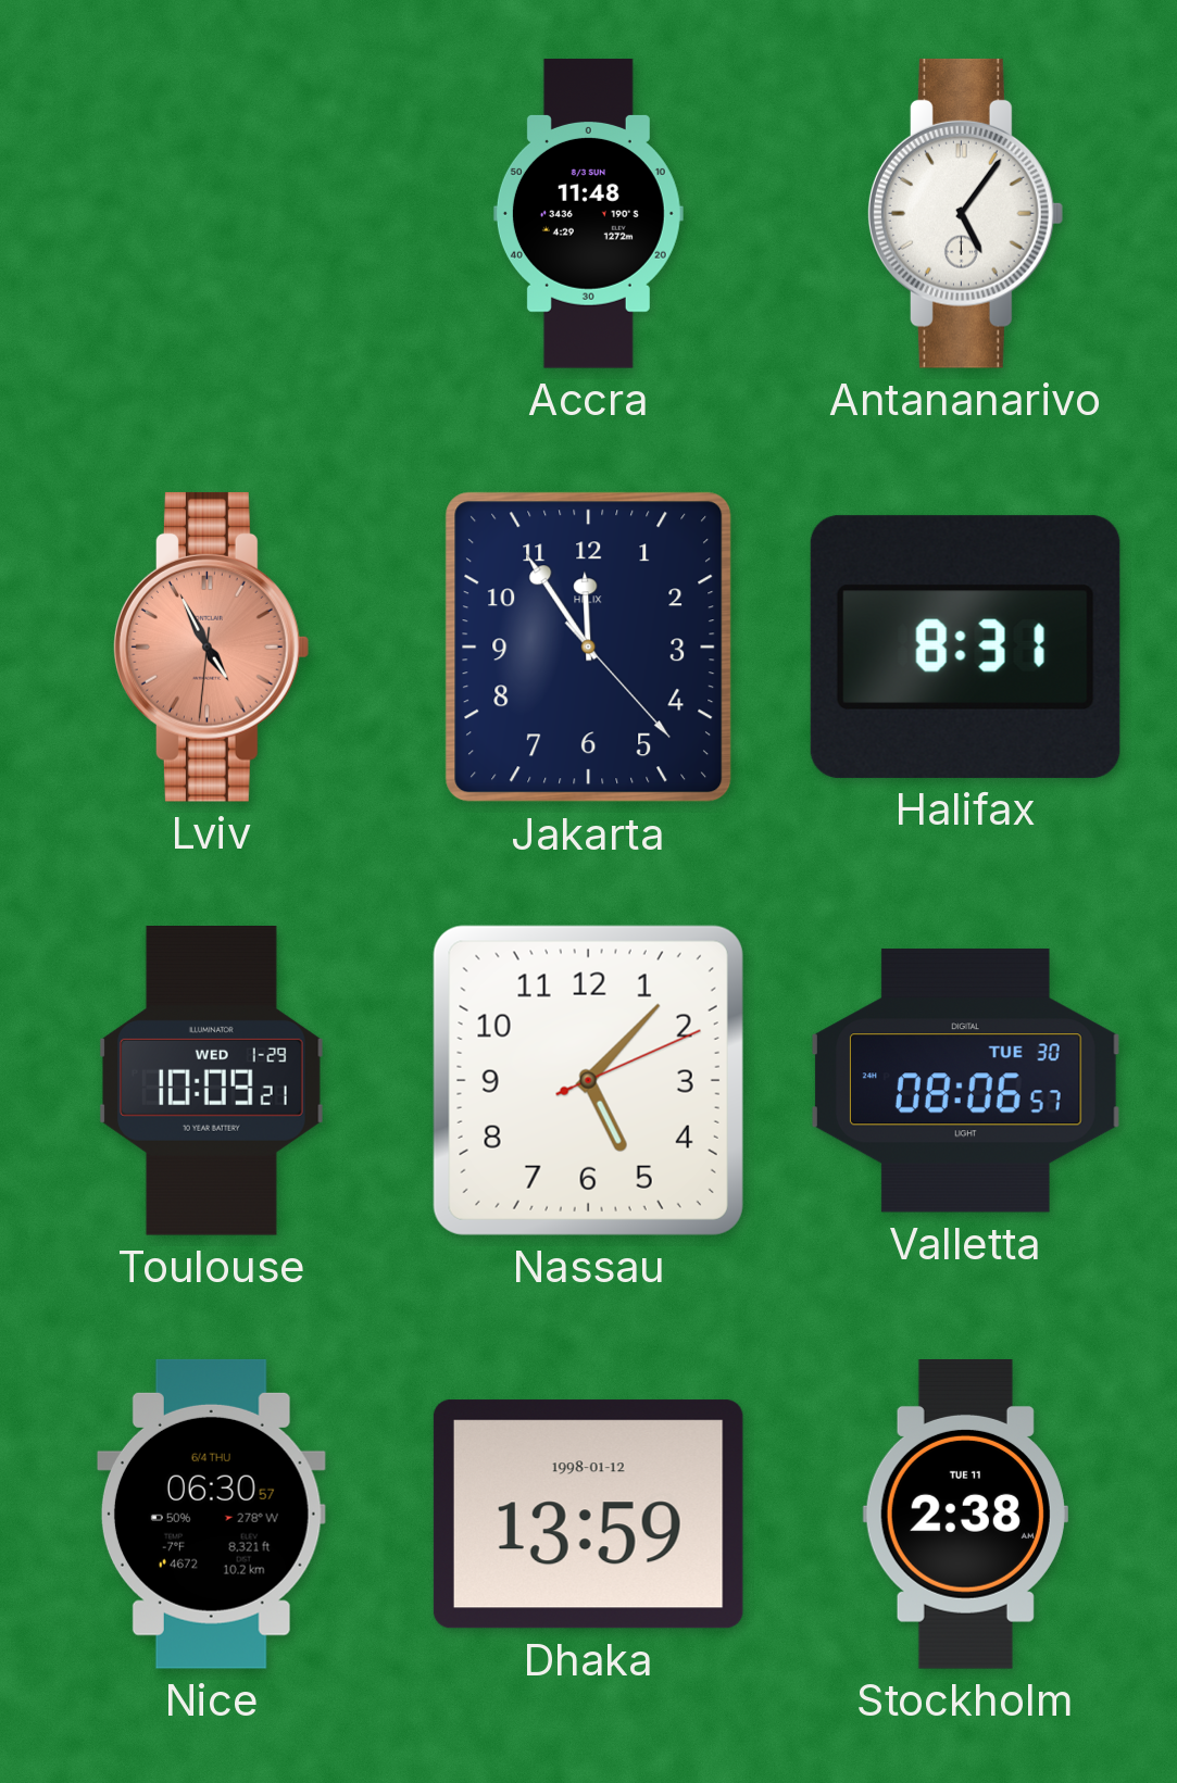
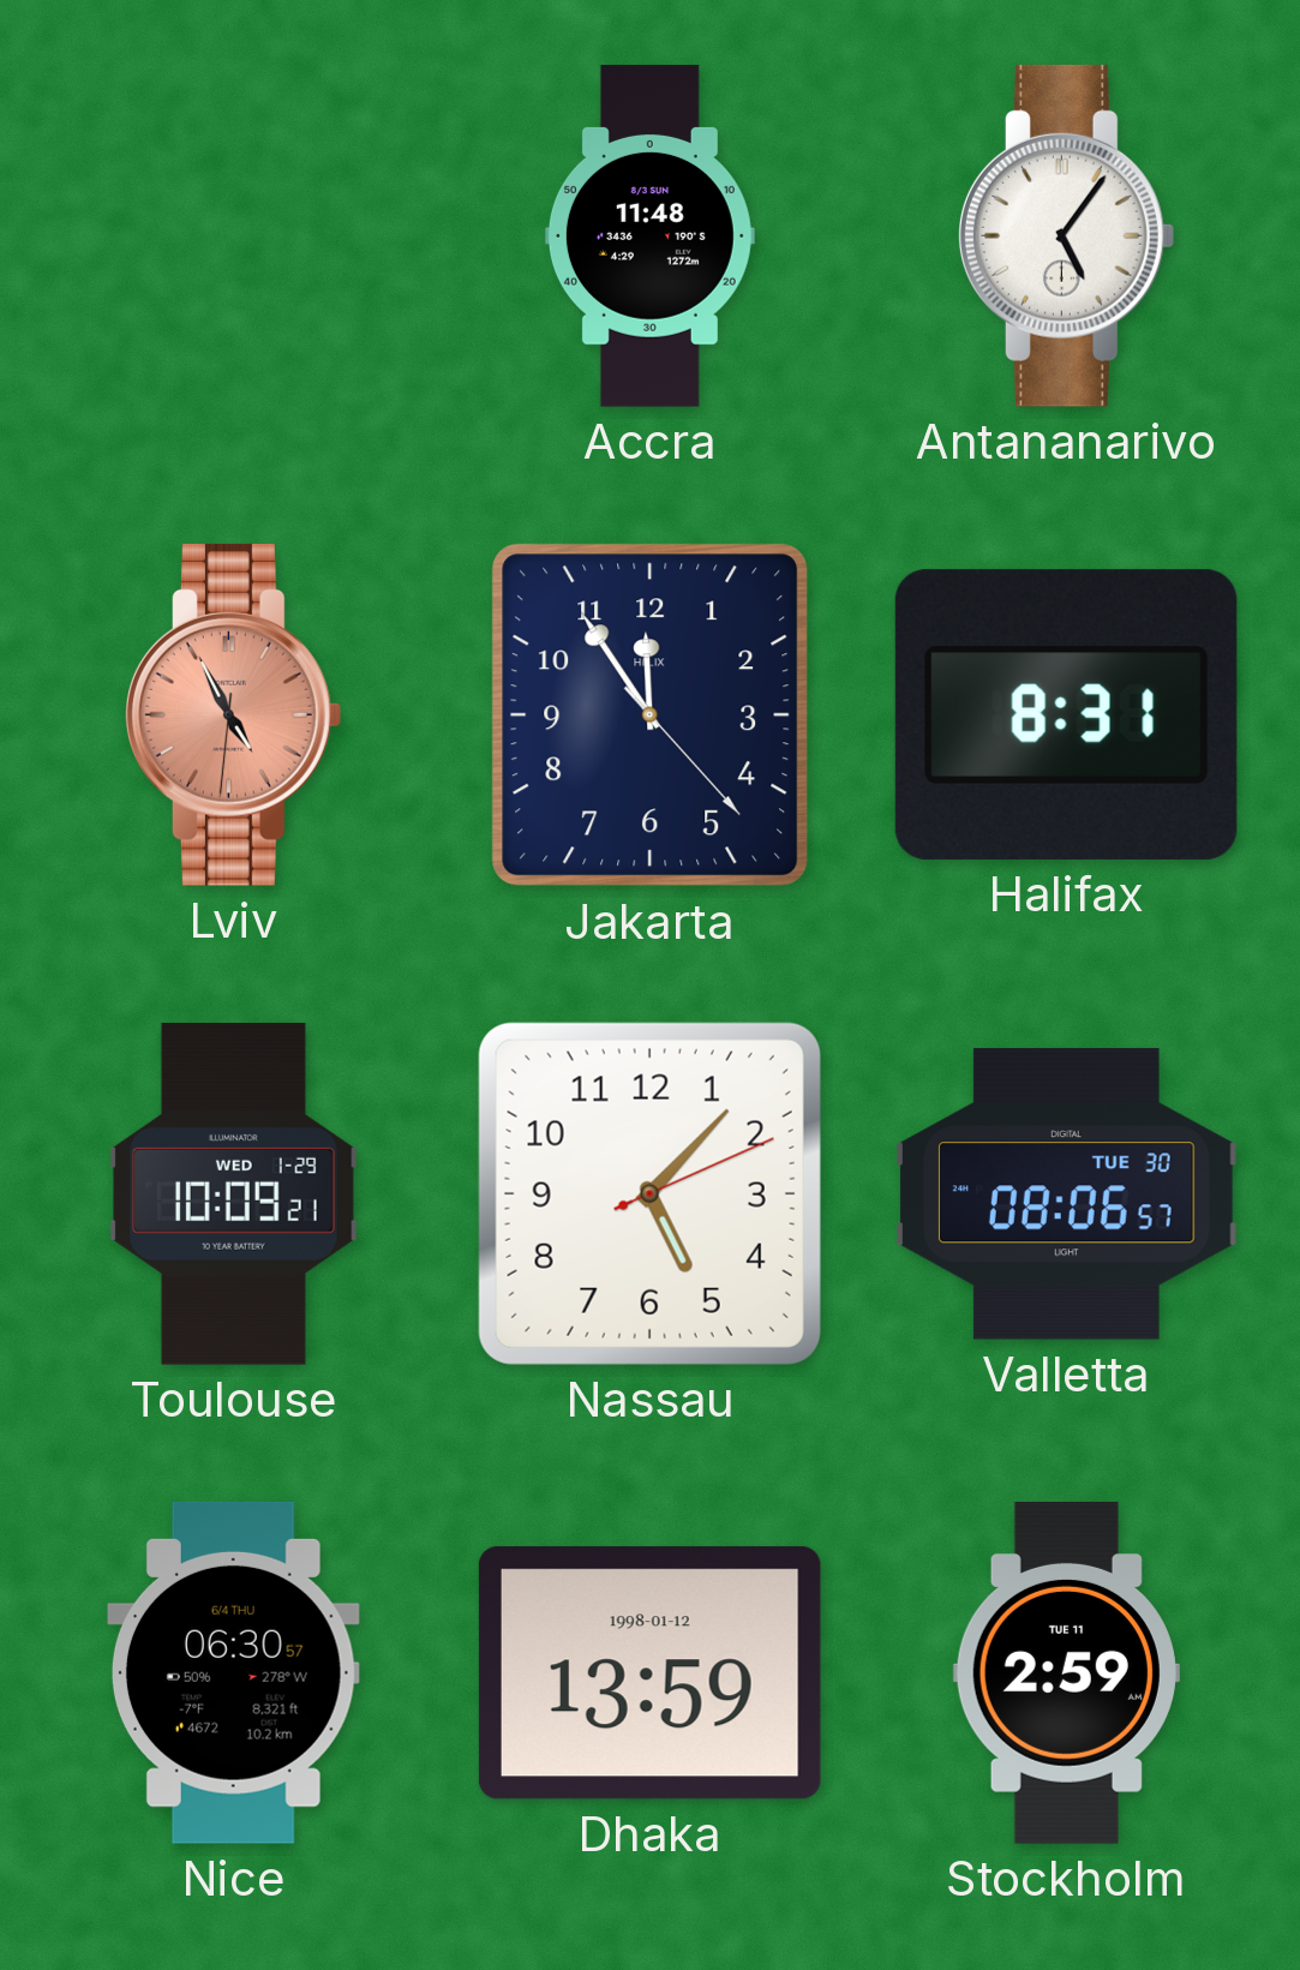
Stockholm: 2:38 -> 2:59
